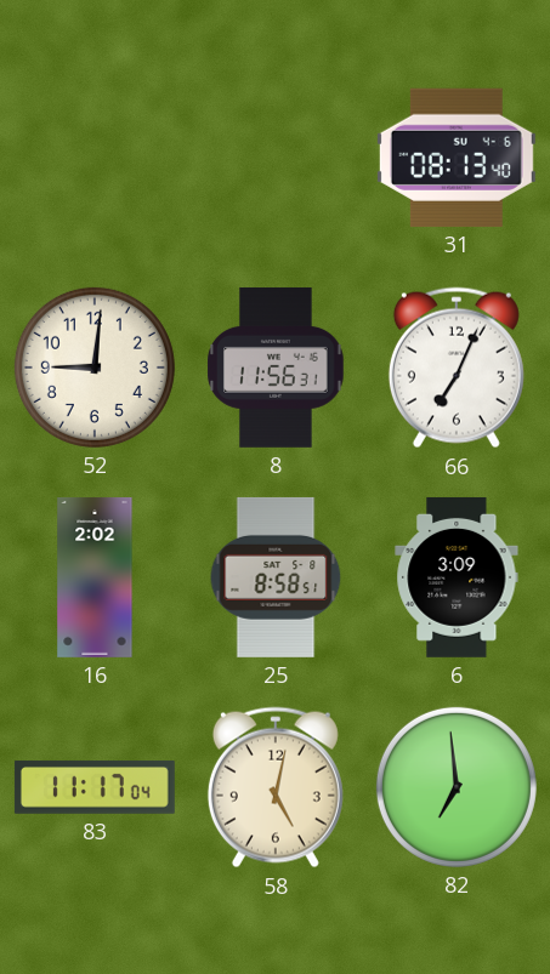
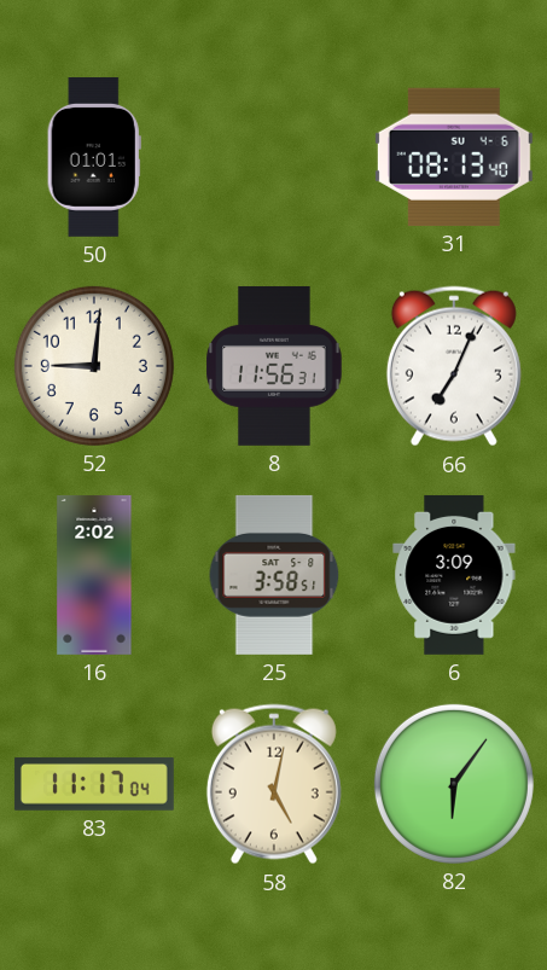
50: none -> 01:01
25: 8:58 -> 3:58
82: 6:59 -> 6:06
